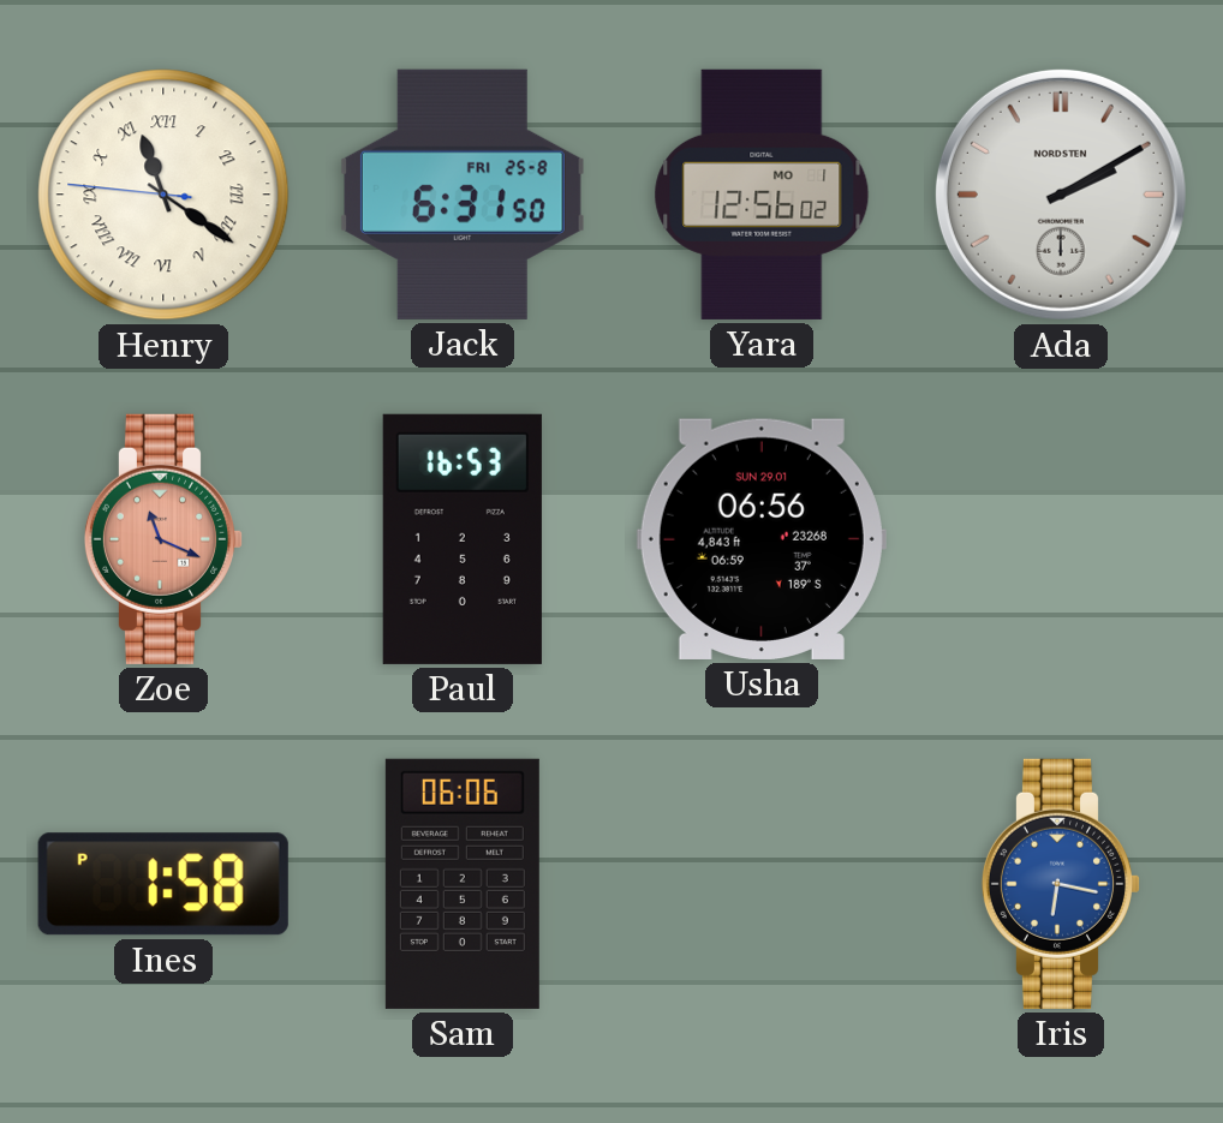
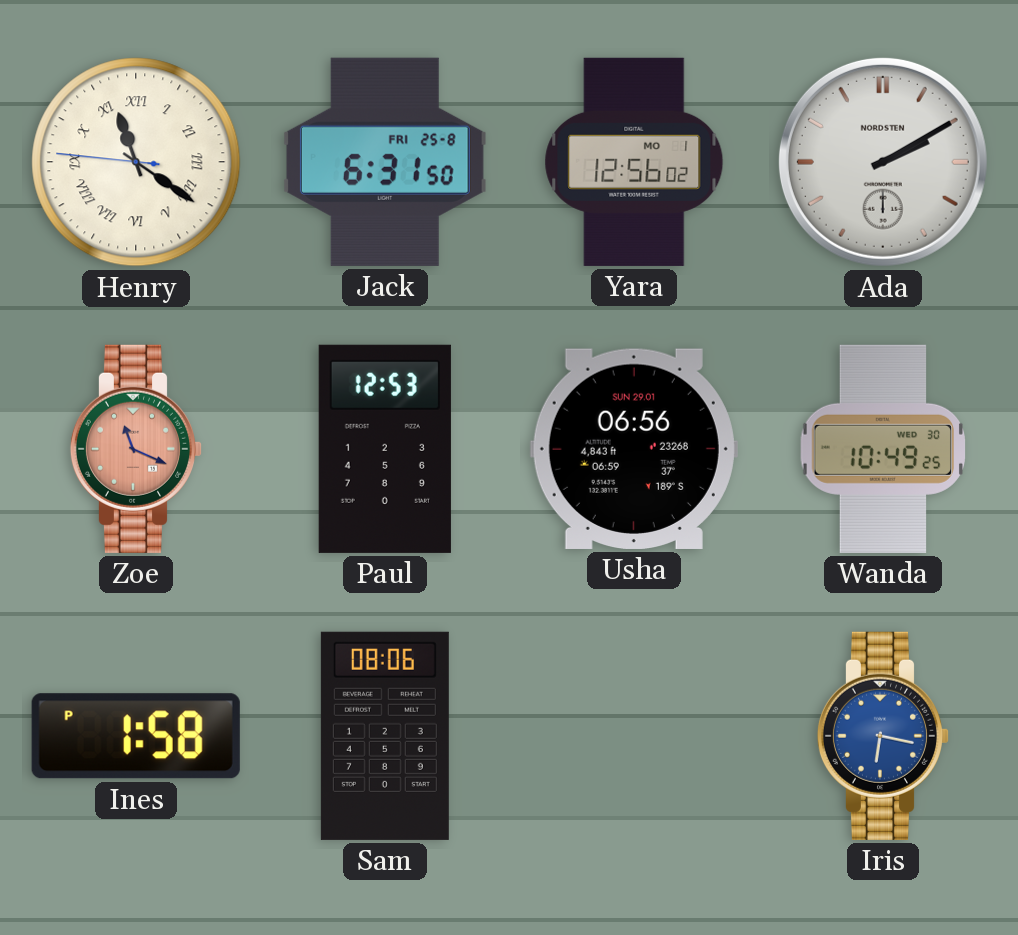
Paul: 16:53 -> 12:53
Wanda: none -> 10:49
Sam: 06:06 -> 08:06
